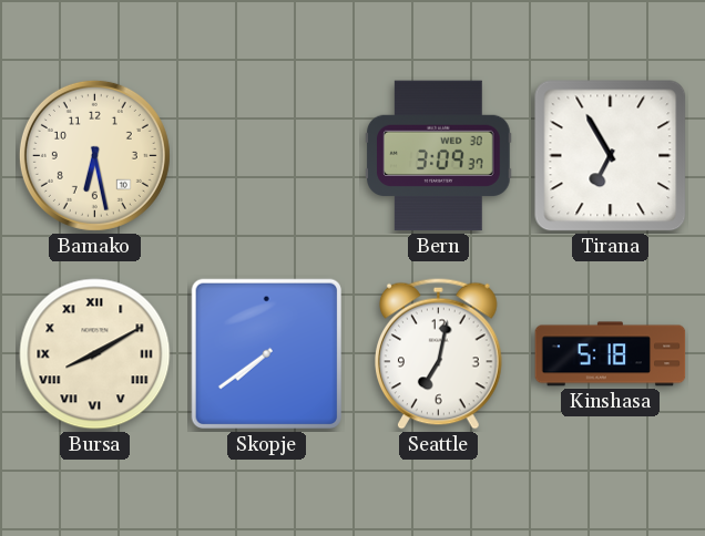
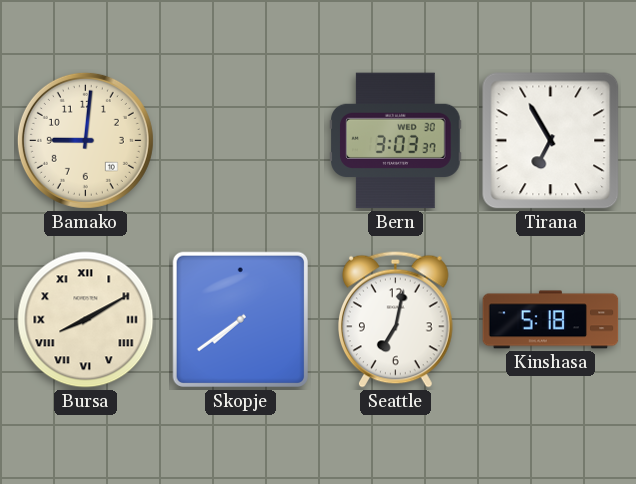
Bamako: 6:28 -> 9:01
Bern: 3:09 -> 3:03
